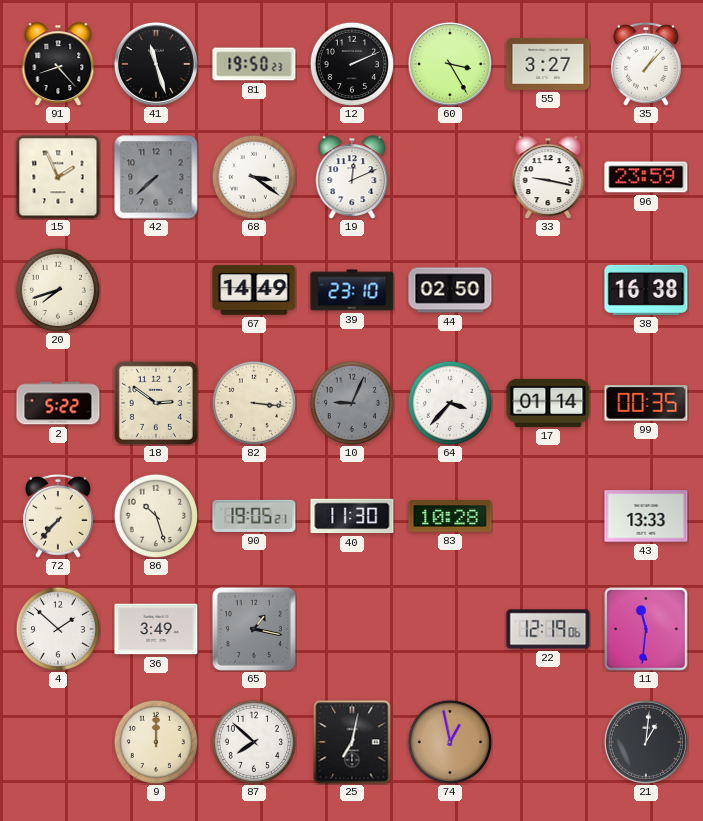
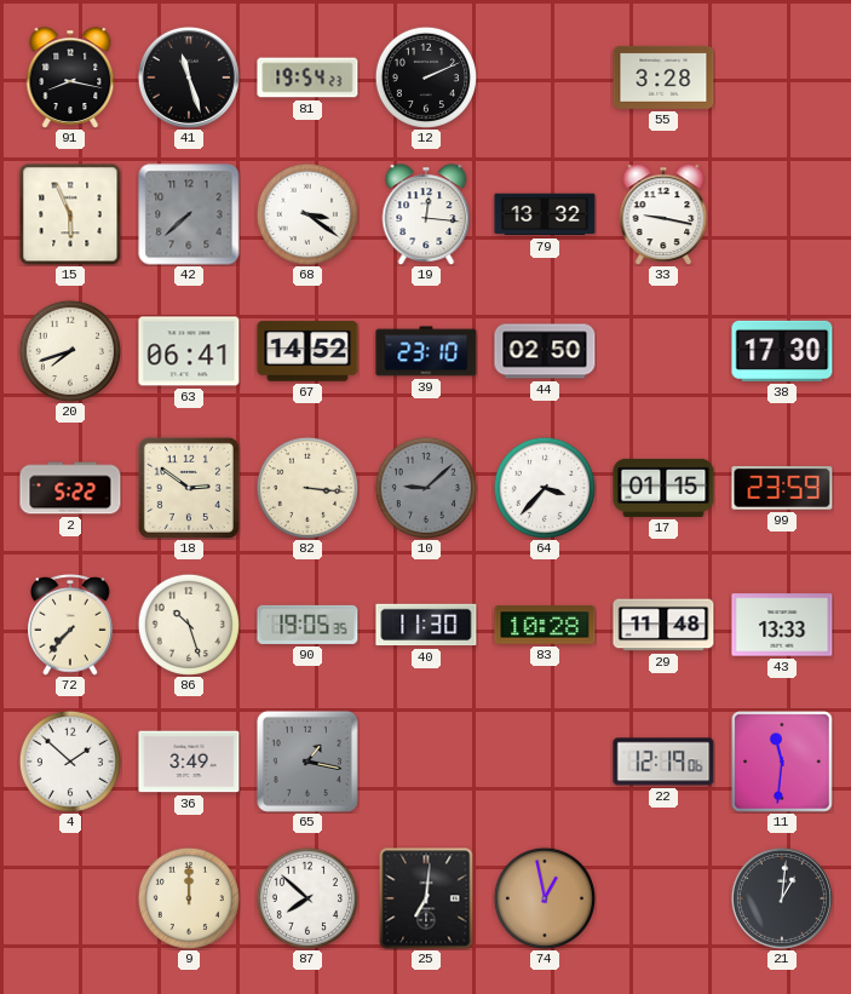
91: 8:23 -> 8:17
81: 19:50 -> 19:54
60: 3:25 -> none
55: 3:27 -> 3:28
35: 1:07 -> none
15: 1:56 -> 5:56
19: 12:11 -> 12:16
79: none -> 13:32
96: 23:59 -> none
63: none -> 06:41
67: 14:49 -> 14:52
38: 16:38 -> 17:30
10: 9:04 -> 9:08
17: 01:14 -> 01:15
99: 00:35 -> 23:59
90: 19:05:21 -> 19:05:35
29: none -> 11:48
25: 7:02 -> 7:01
